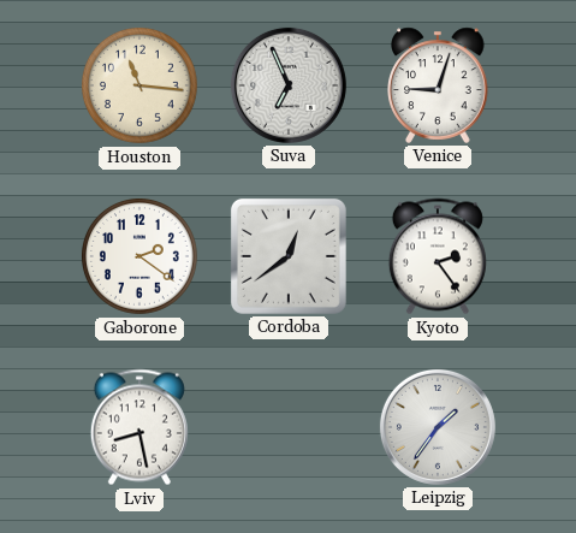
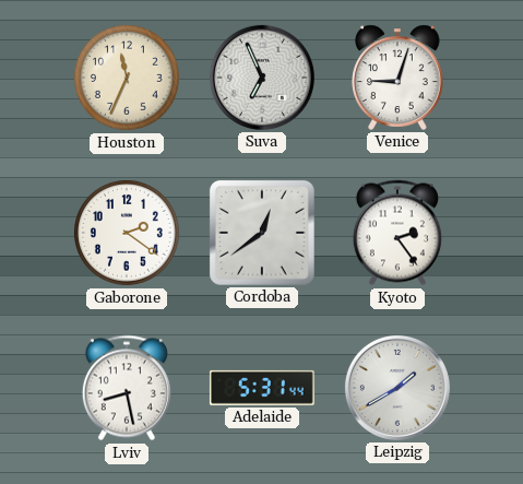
Houston: 11:16 -> 11:34
Adelaide: none -> 5:31
Leipzig: 1:36 -> 1:40
